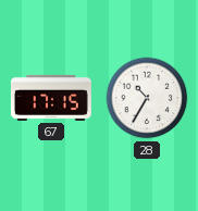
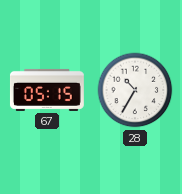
67: 17:15 -> 05:15
